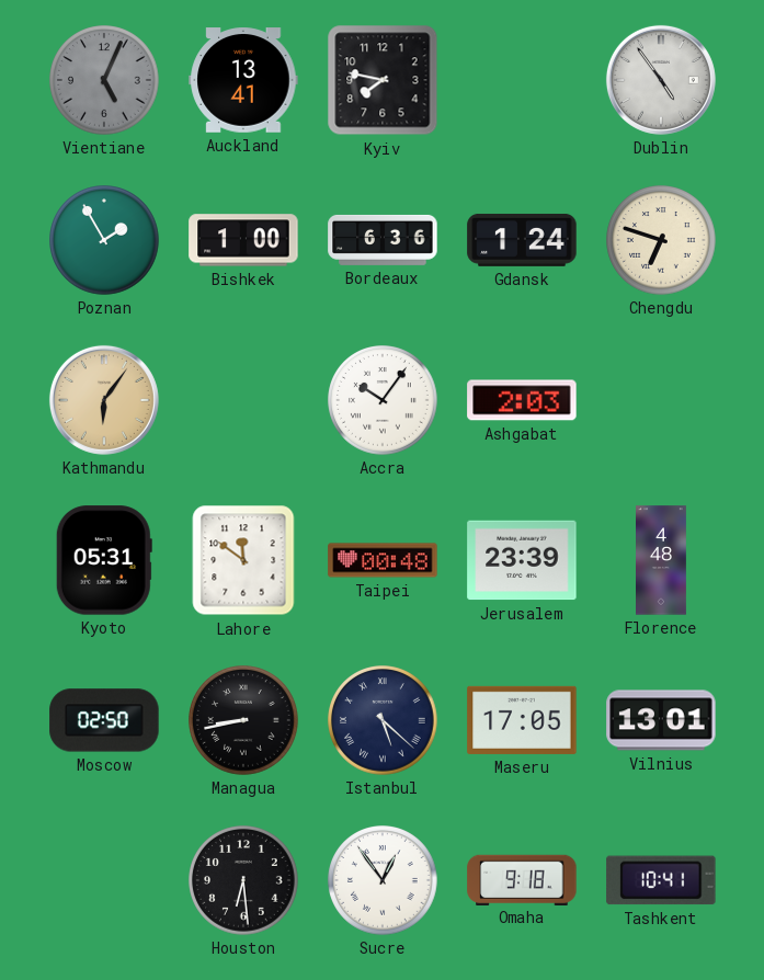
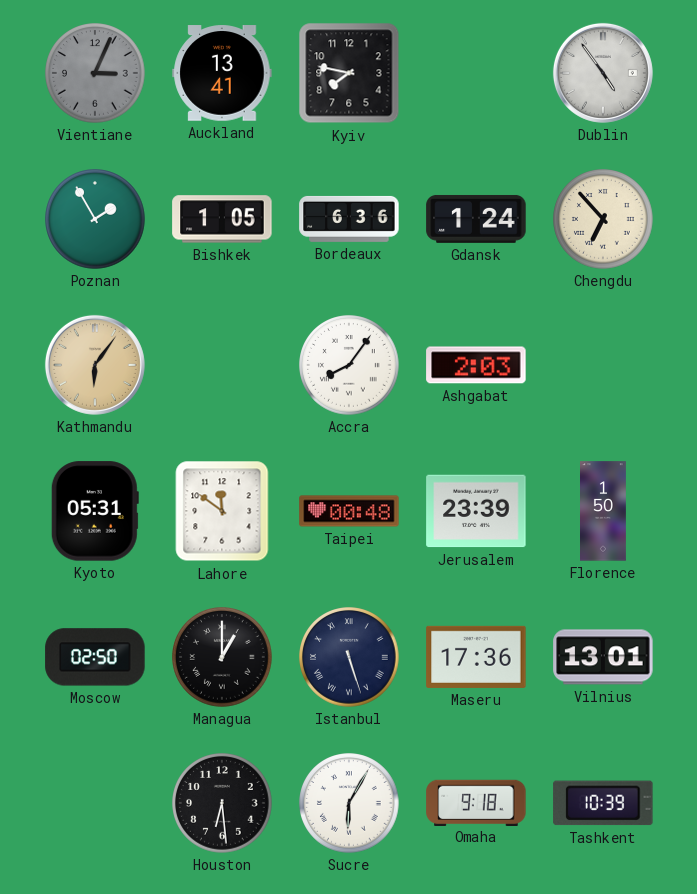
Vientiane: 5:04 -> 3:04
Bishkek: 1:00 -> 1:05
Chengdu: 6:48 -> 6:53
Accra: 10:06 -> 8:06
Florence: 4:48 -> 1:50
Managua: 8:43 -> 1:00
Istanbul: 5:22 -> 5:27
Maseru: 17:05 -> 17:36
Sucre: 12:54 -> 6:05
Tashkent: 10:41 -> 10:39
